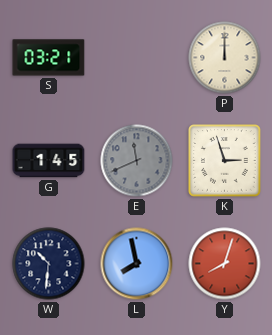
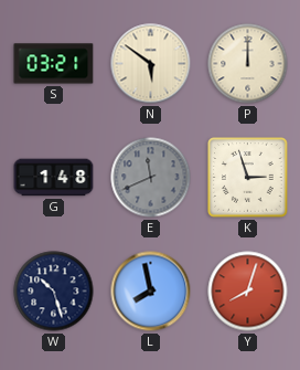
N: none -> 5:51
G: 1:45 -> 1:48
W: 10:31 -> 10:27
